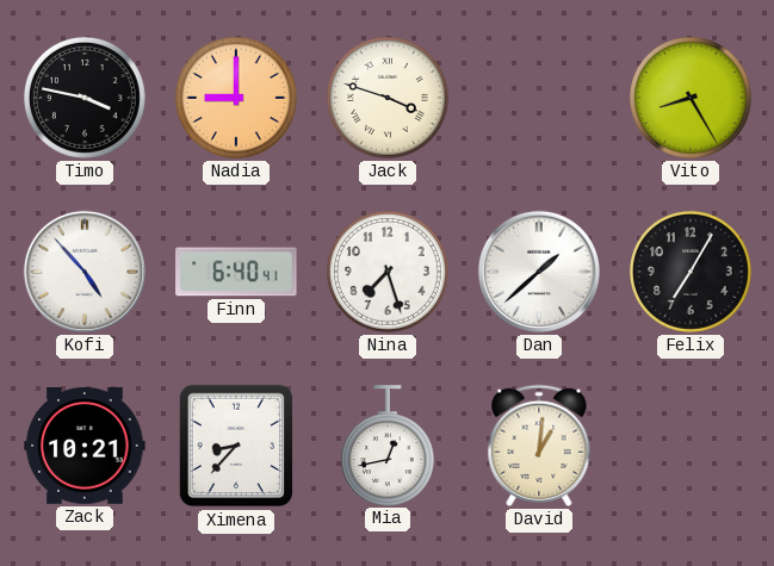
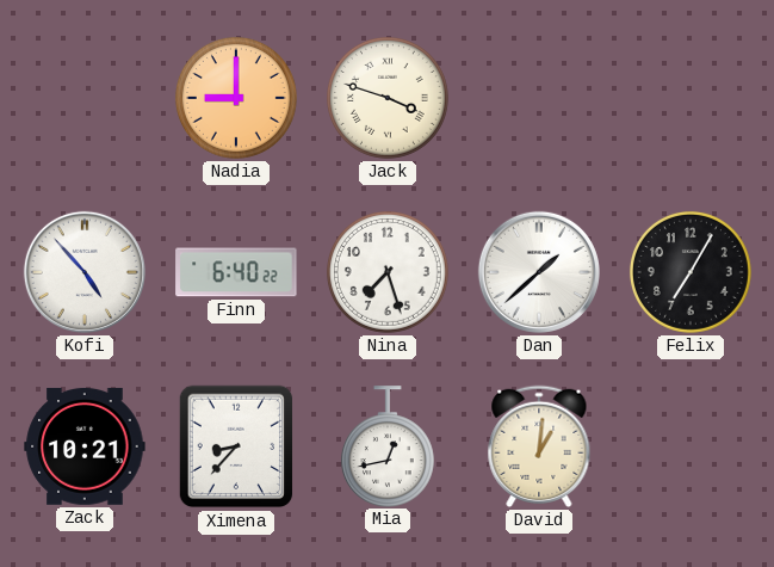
Timo: 3:47 -> none
Vito: 8:25 -> none
Finn: 6:40:41 -> 6:40:22
